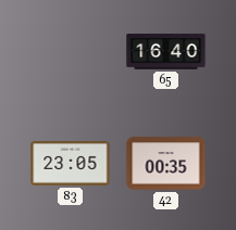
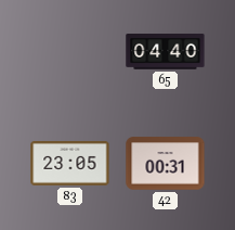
65: 16:40 -> 04:40
42: 00:35 -> 00:31
